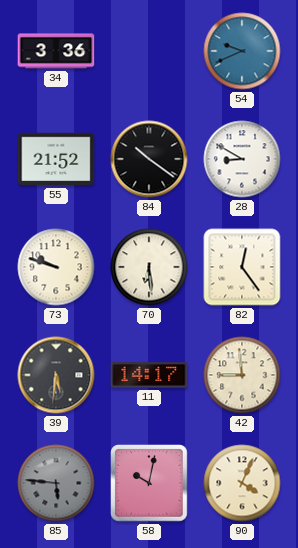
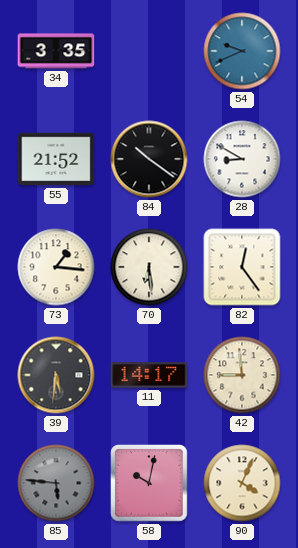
34: 3:36 -> 3:35
73: 9:48 -> 1:16
